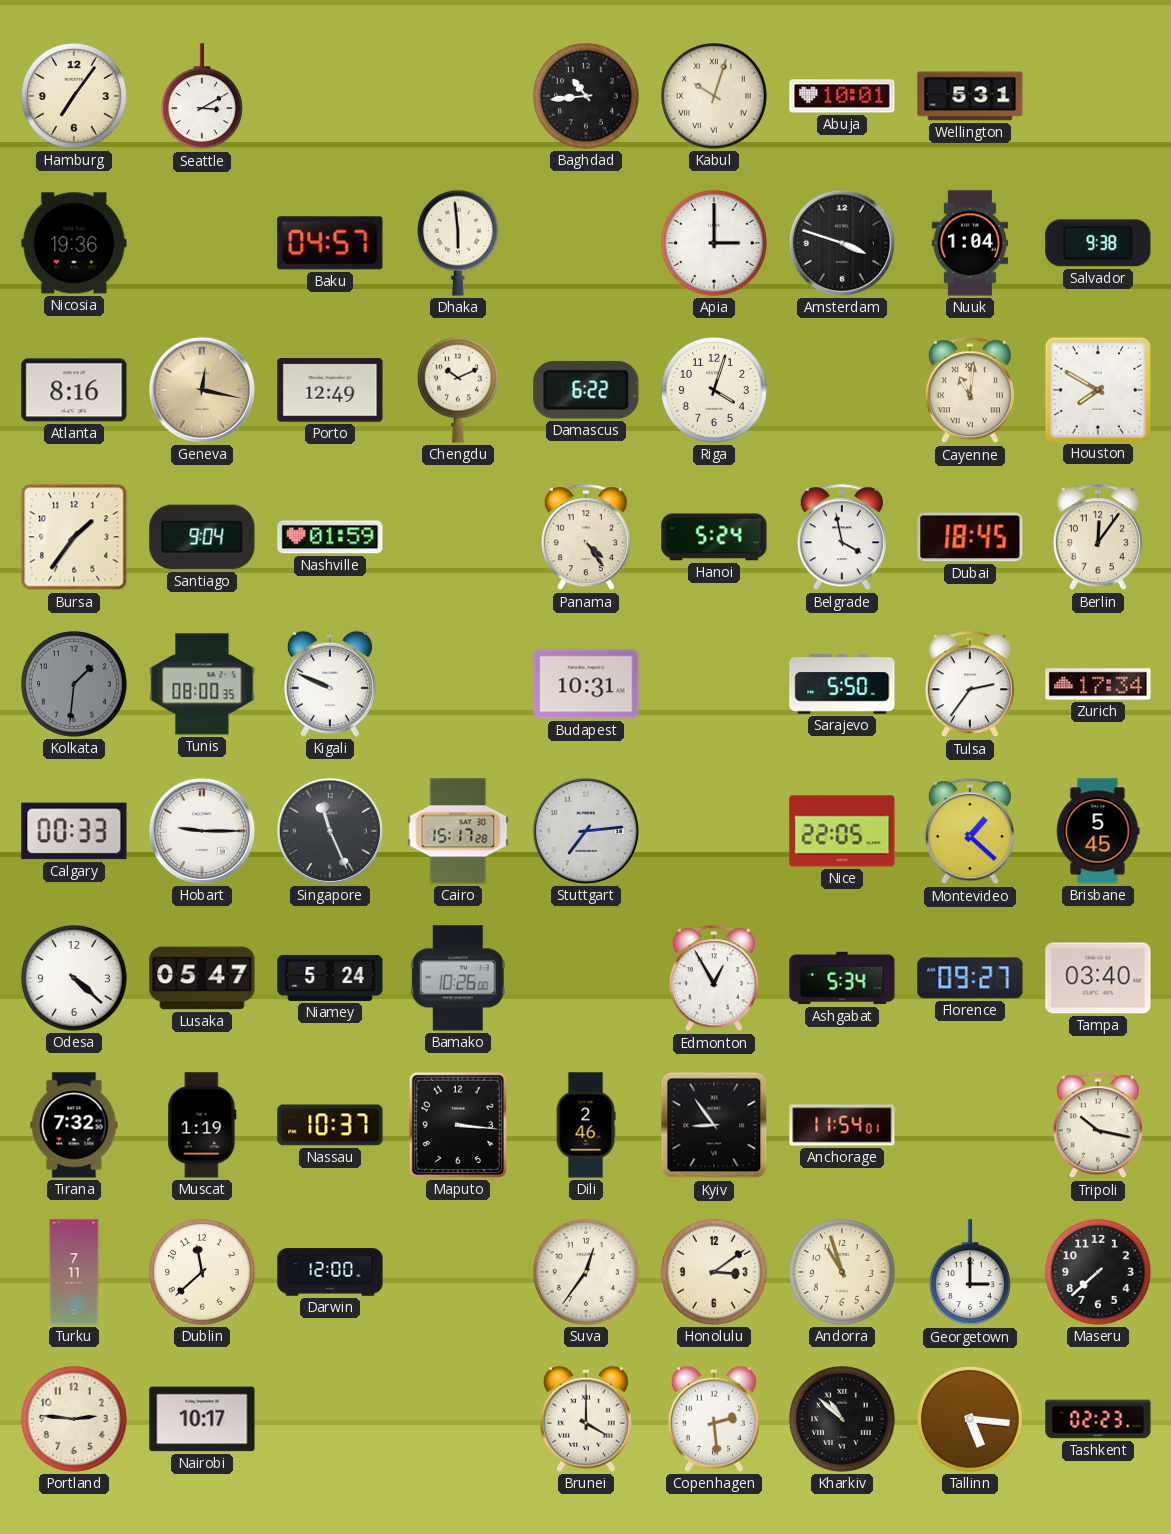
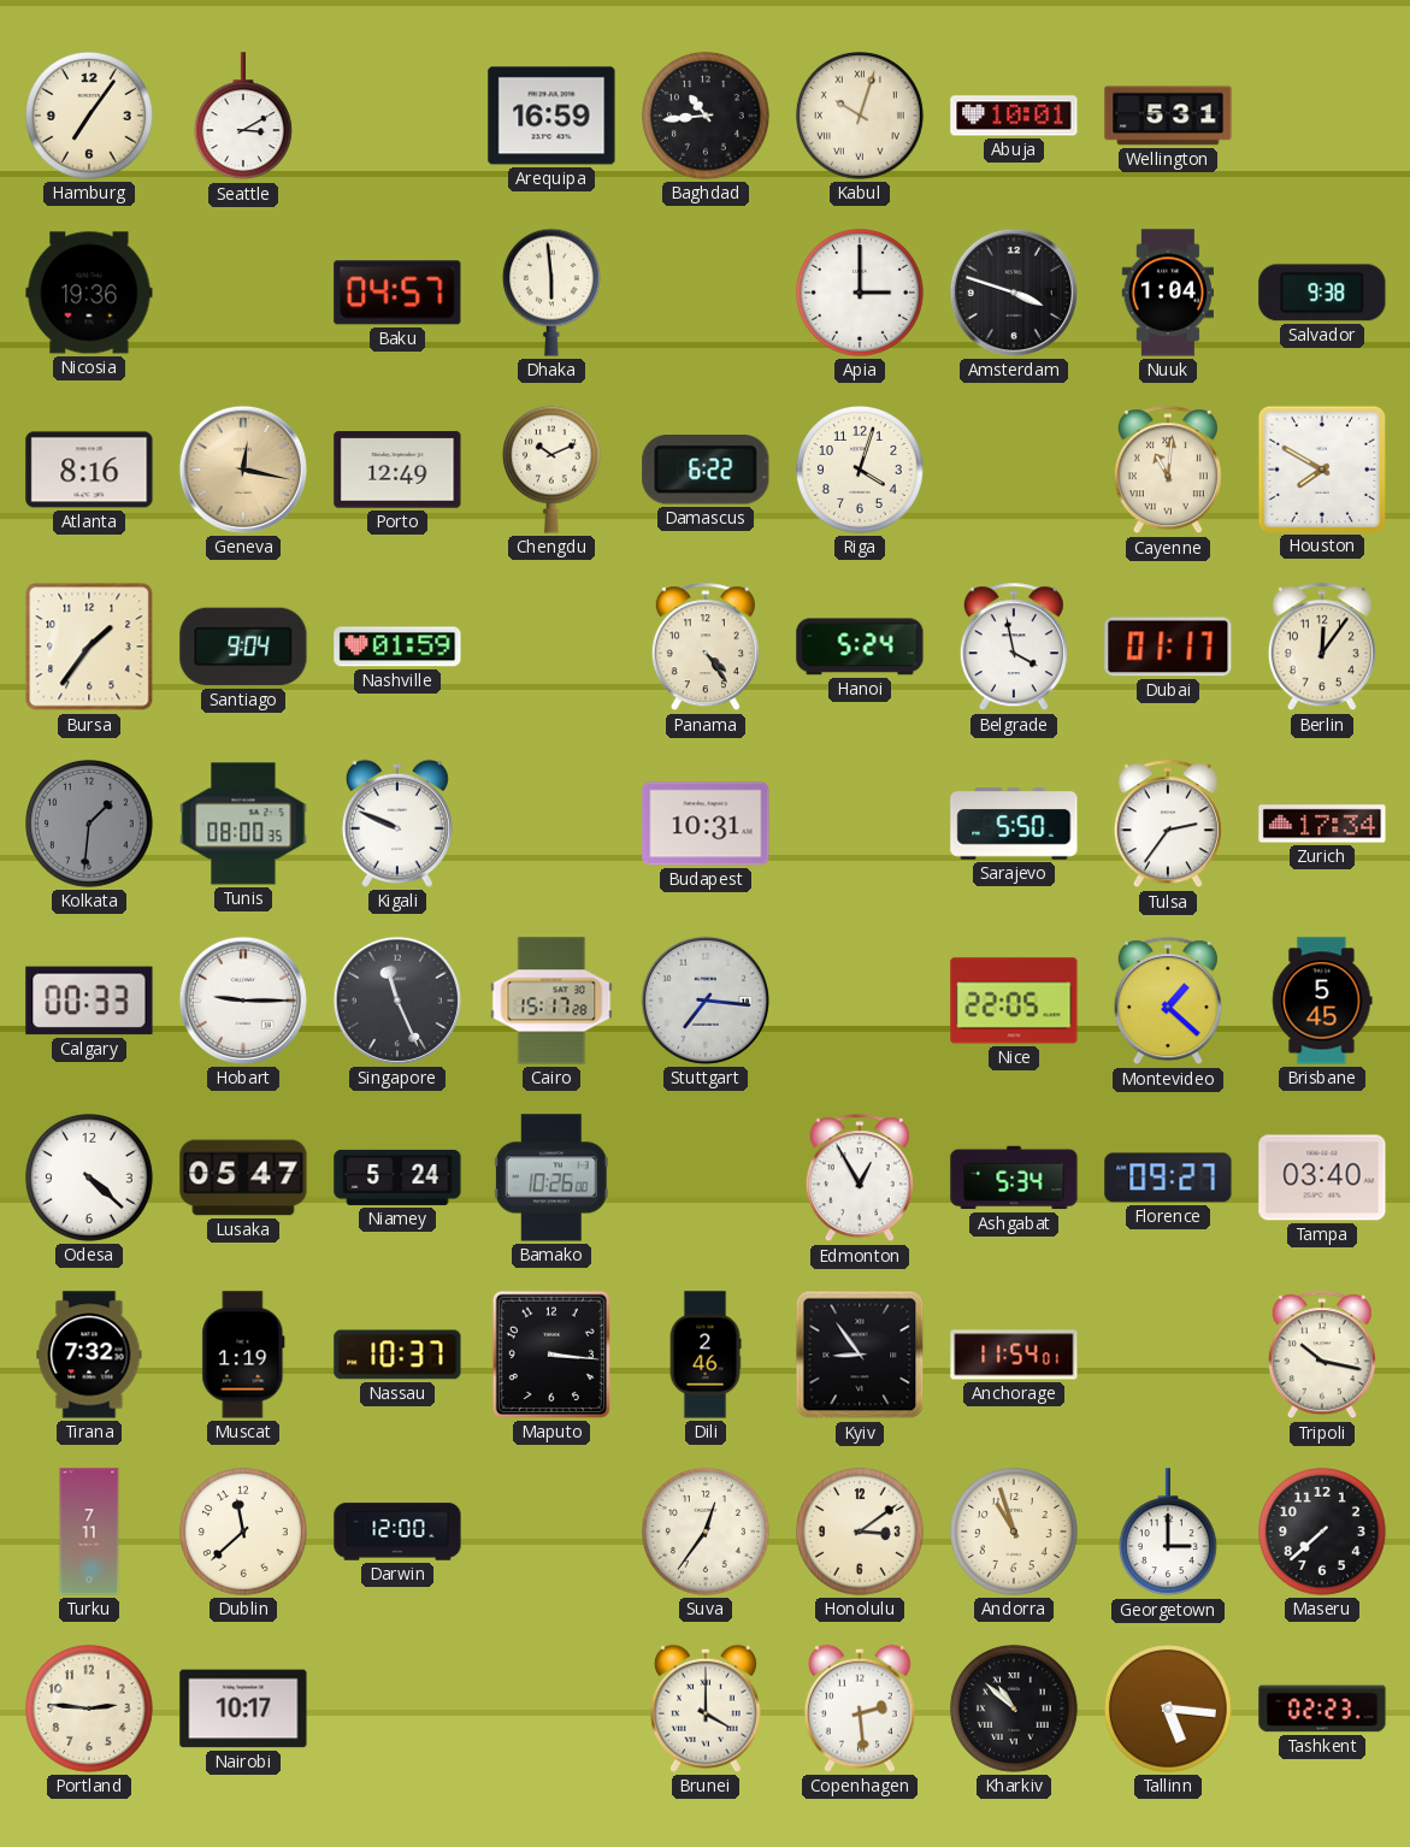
Arequipa: none -> 16:59
Dubai: 18:45 -> 01:17
Stuttgart: 7:14 -> 7:16
